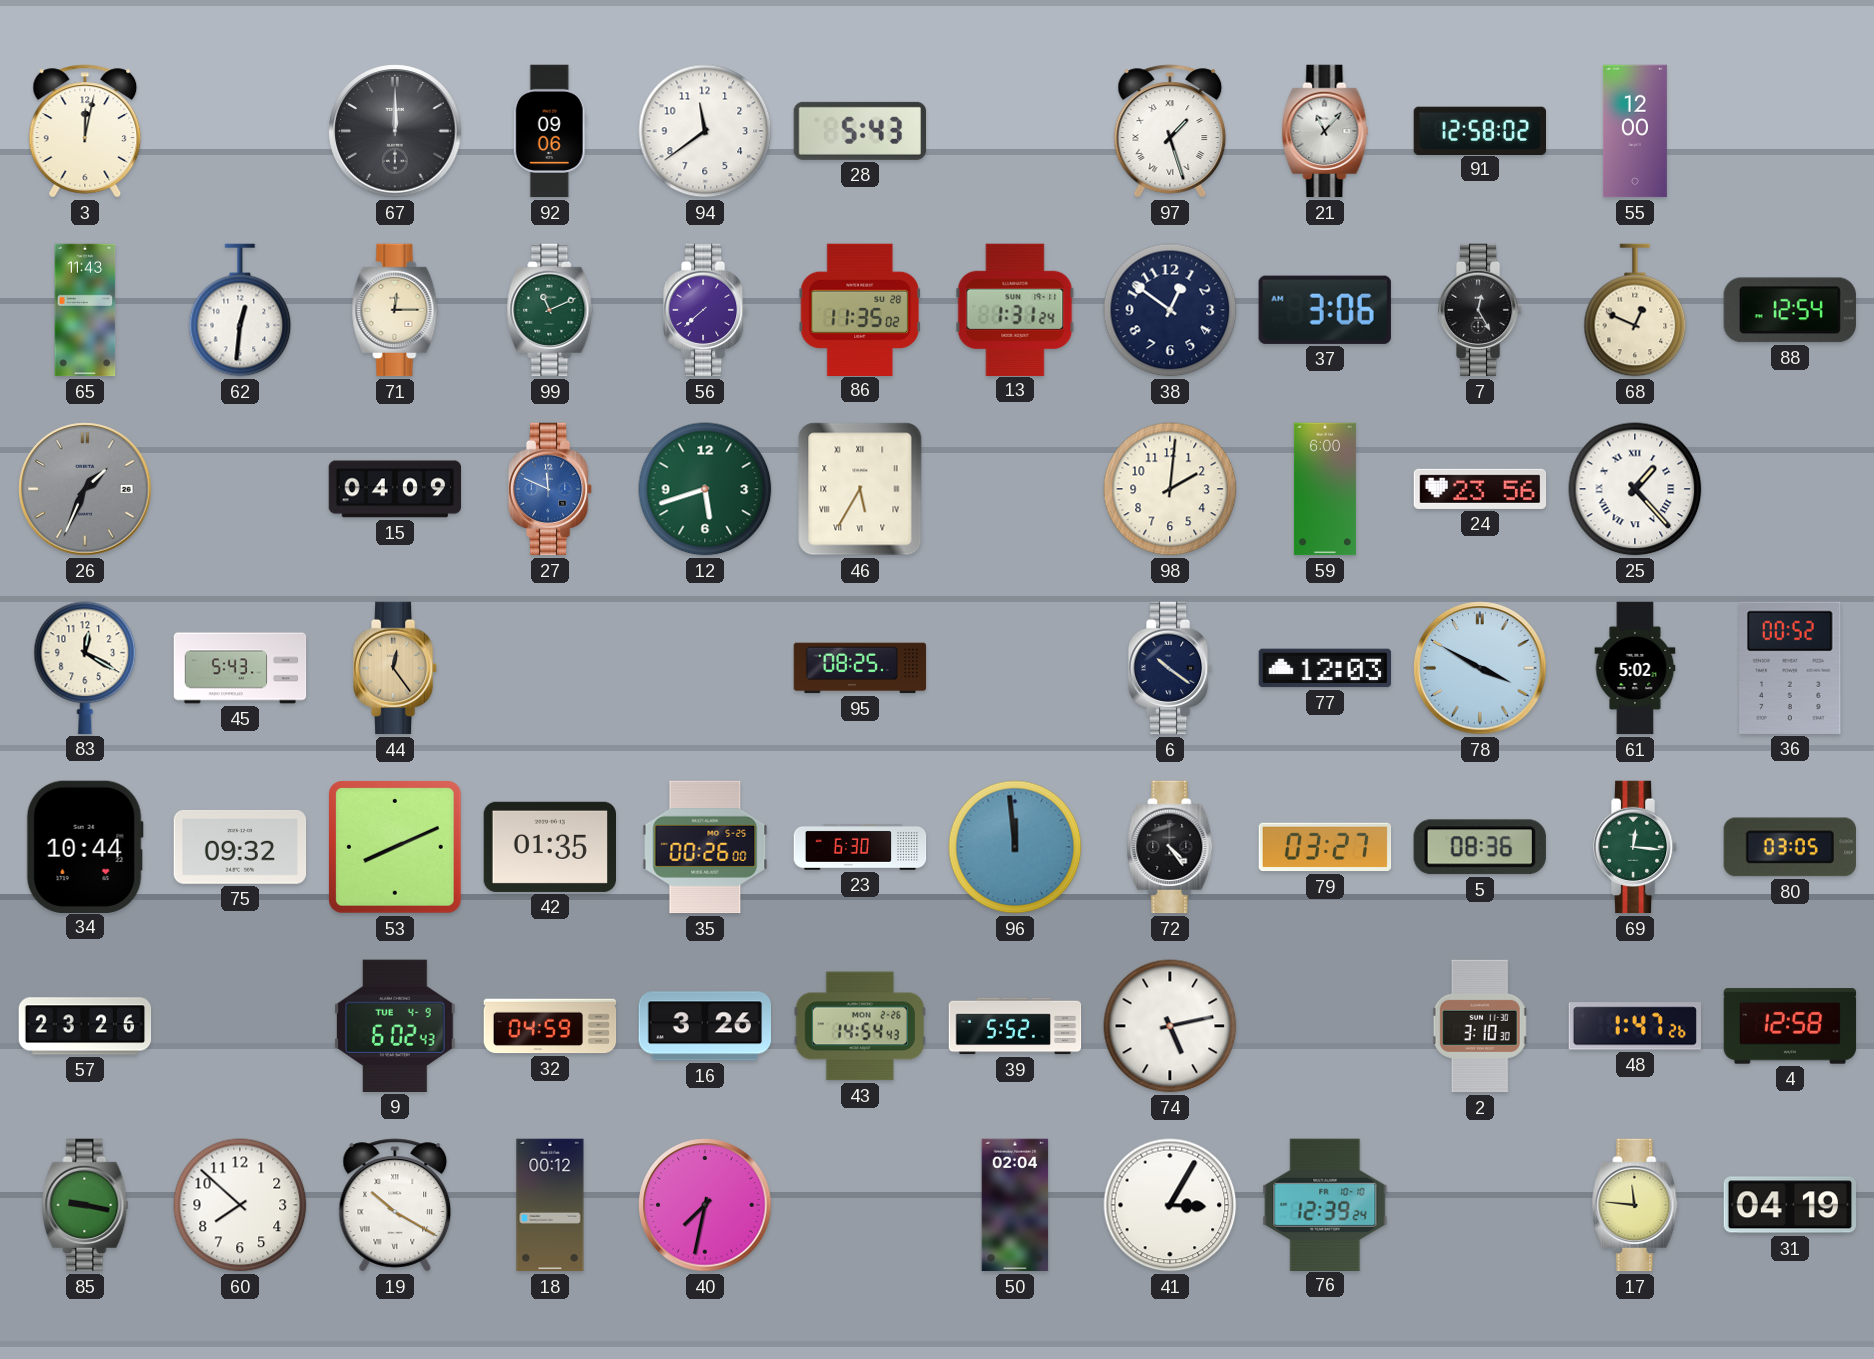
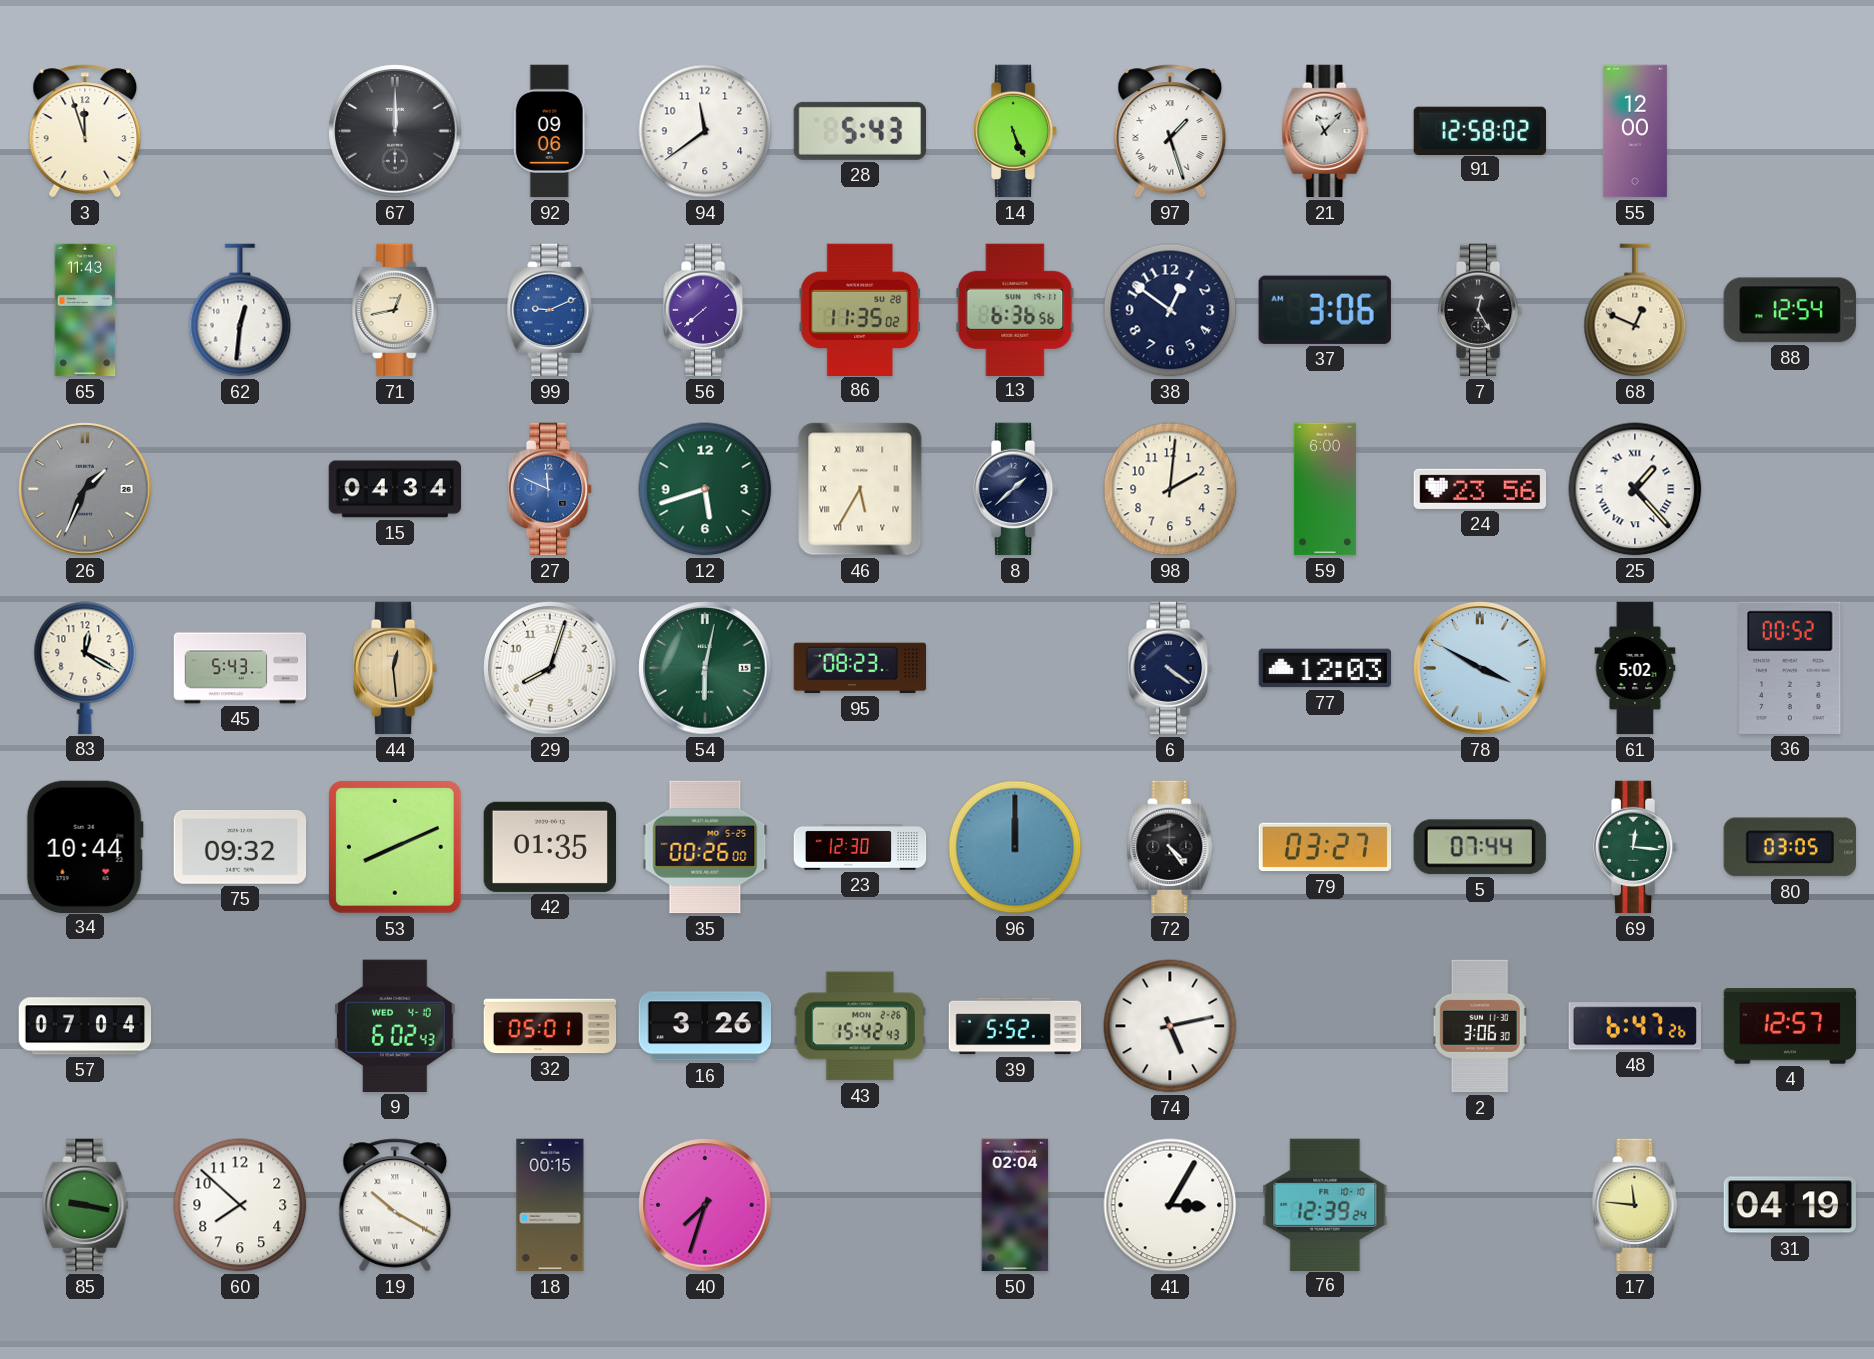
3: 12:02 -> 11:57
14: none -> 5:26
71: 12:15 -> 12:43
99: 11:11 -> 9:11
99 dial: green -> blue
13: 1:31 -> 6:36
15: 04:09 -> 04:34
8: none -> 1:38
44: 12:24 -> 12:29
29: none -> 8:03
54: none -> 6:02
95: 08:25 -> 08:23
6: 10:21 -> 4:21
23: 6:30 -> 12:30
96: 11:59 -> 12:00
5: 08:36 -> 07:44
57: 23:26 -> 07:04
9 date: TUE 4-9 -> WED 4-10
32: 04:59 -> 05:01
43: 14:54 -> 15:42
2: 3:10 -> 3:06
48: 1:47 -> 6:47
4: 12:58 -> 12:57
18: 00:12 -> 00:15
40: 7:32 -> 7:33
